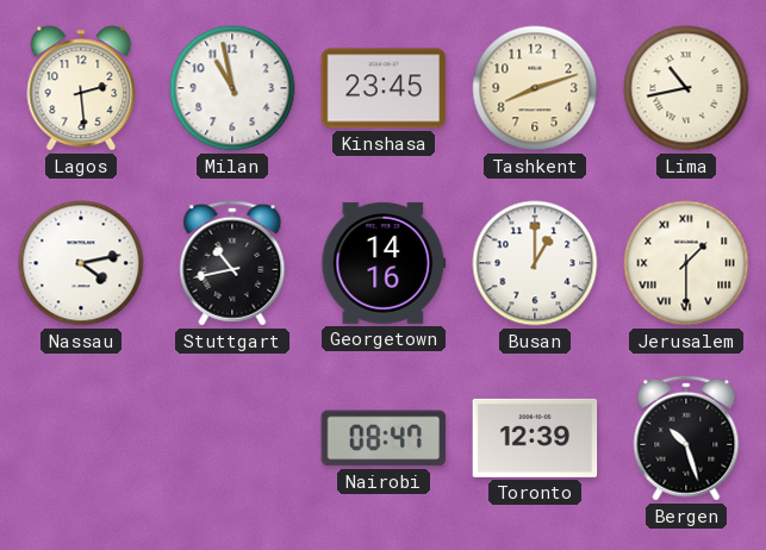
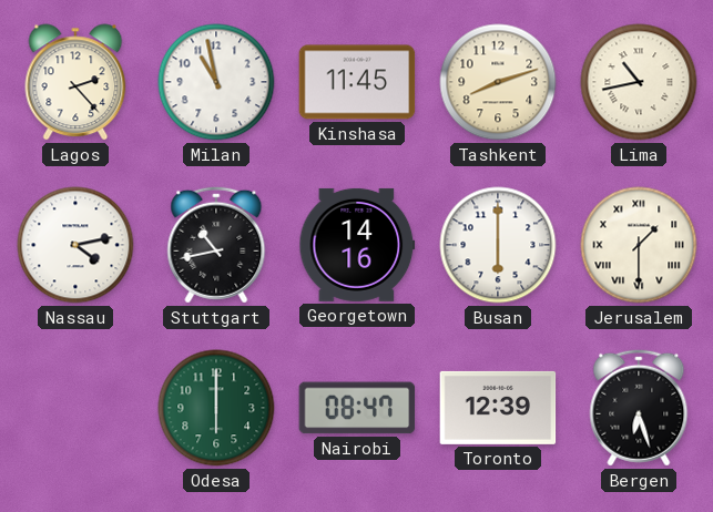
Lagos: 2:29 -> 2:23
Kinshasa: 23:45 -> 11:45
Busan: 1:00 -> 6:00
Odesa: none -> 6:00
Bergen: 10:27 -> 6:27
